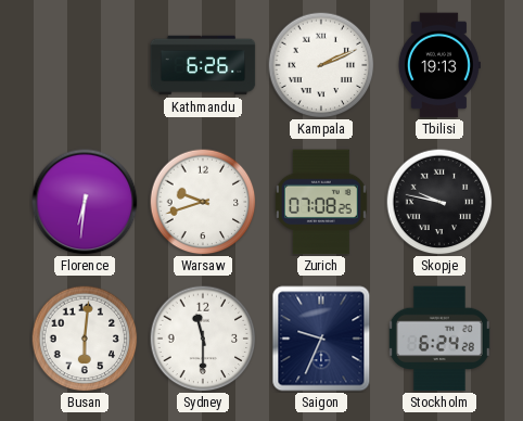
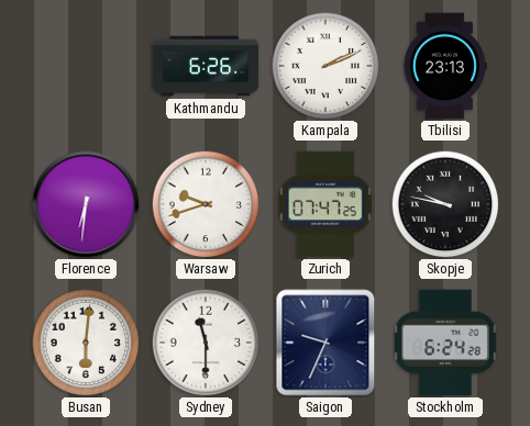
Tbilisi: 19:13 -> 23:13
Zurich: 07:08 -> 07:47
